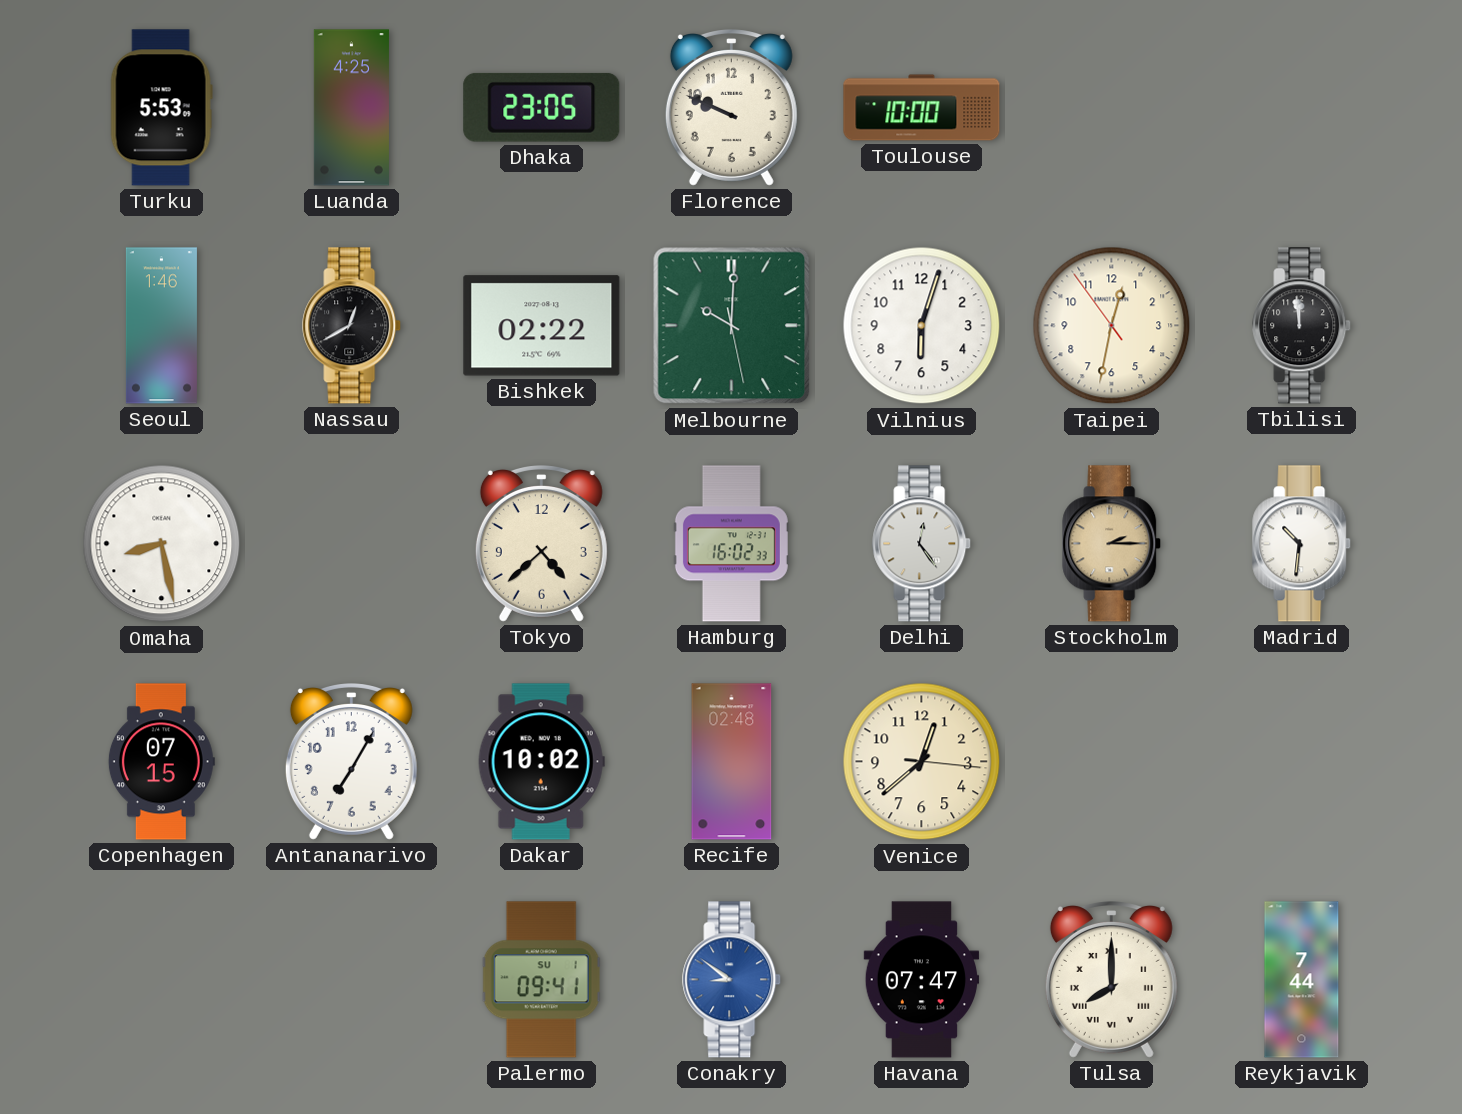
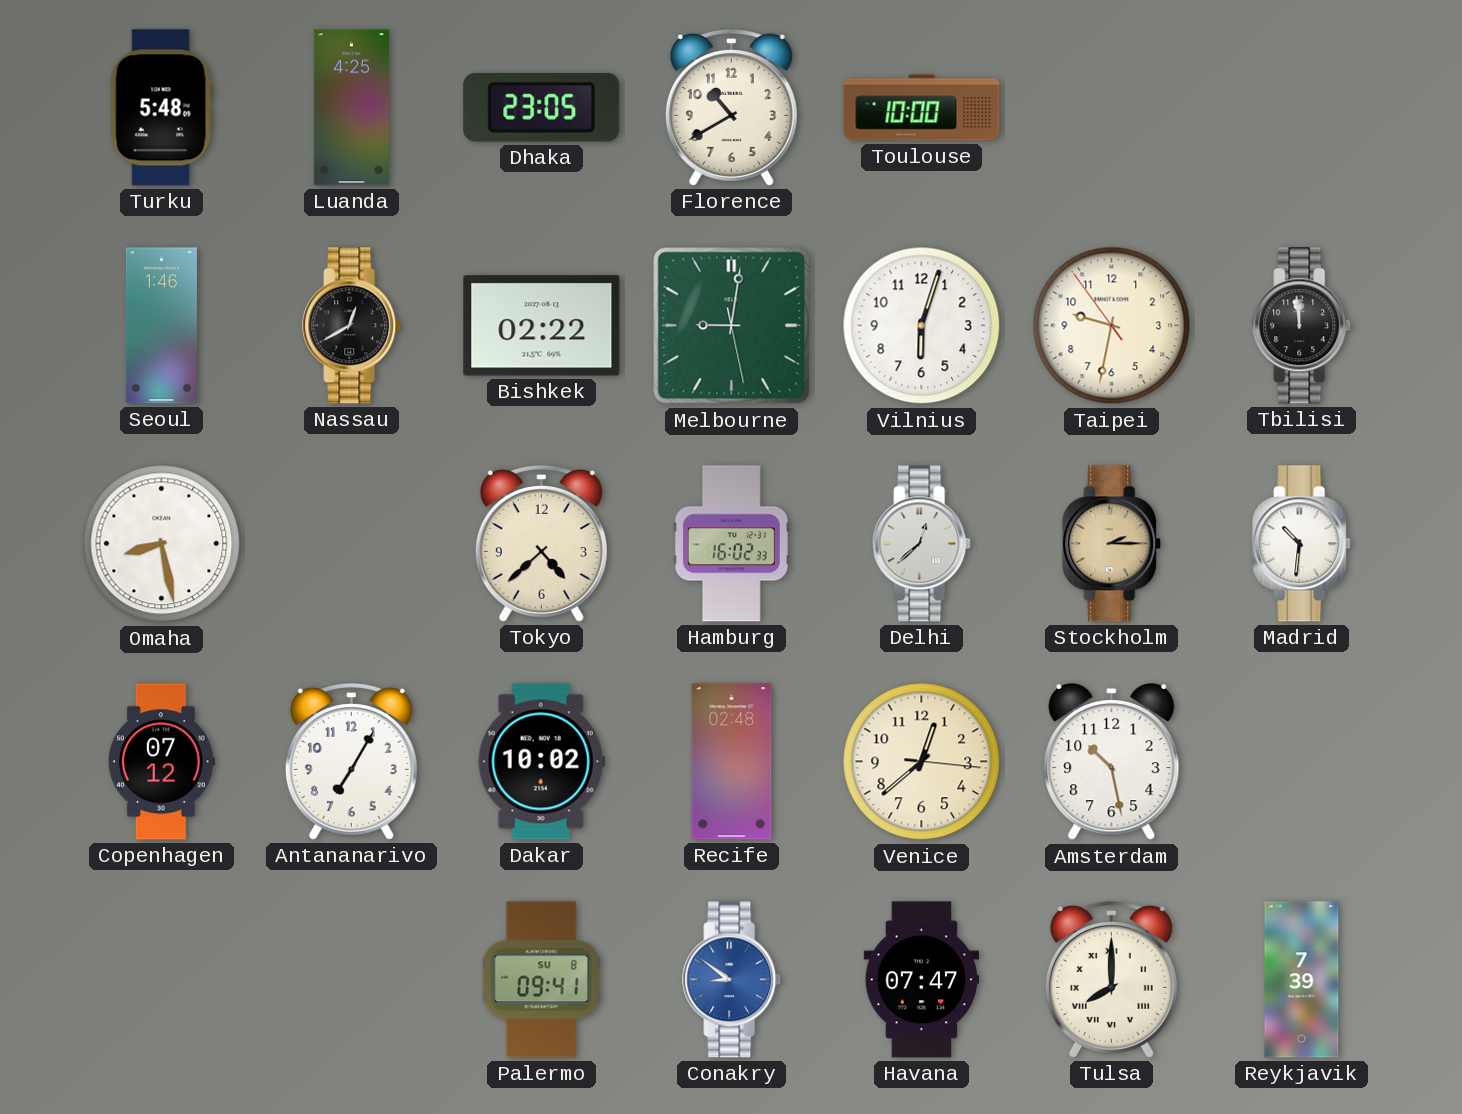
Turku: 5:53 -> 5:48
Florence: 9:49 -> 10:40
Melbourne: 10:00 -> 9:01
Taipei: 12:31 -> 9:31
Delhi: 12:24 -> 12:38
Copenhagen: 07:15 -> 07:12
Amsterdam: none -> 10:28
Palermo date: SU 1 -> SU 8
Reykjavik: 7:44 -> 7:39
